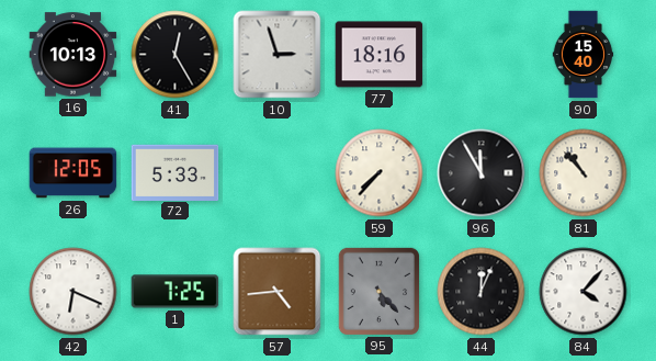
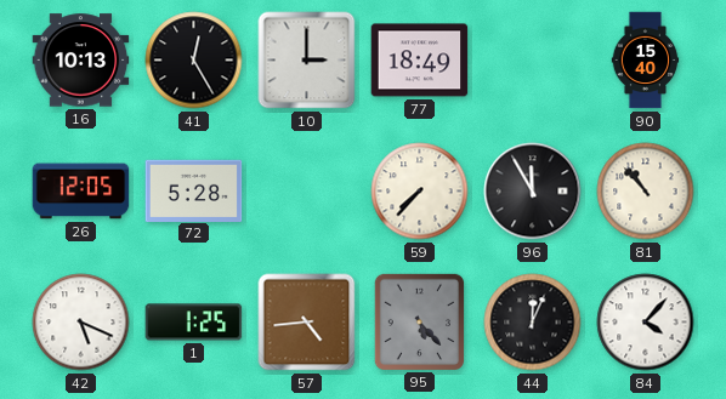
10: 2:57 -> 3:00
77: 18:16 -> 18:49
72: 5:33 -> 5:28
42: 6:19 -> 5:19
1: 7:25 -> 1:25
